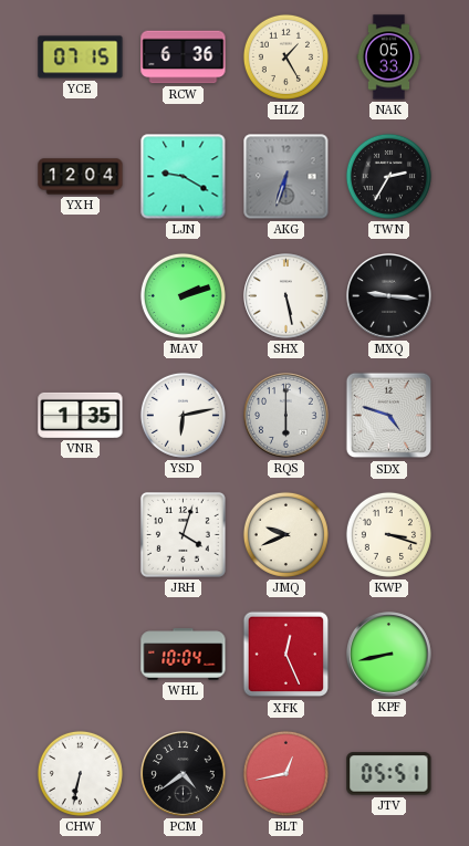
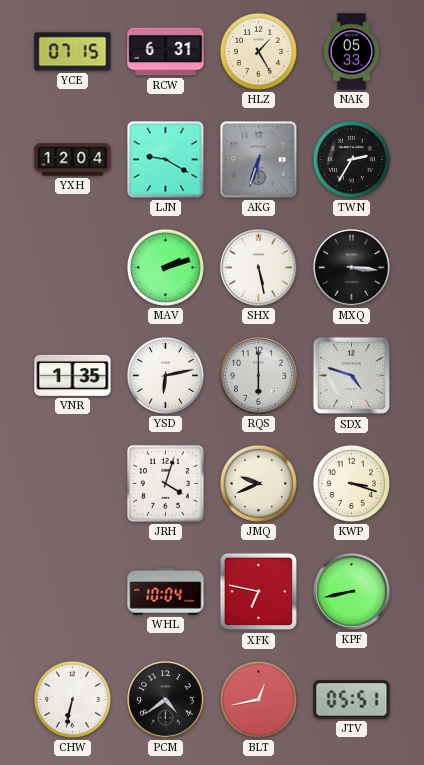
RCW: 6:36 -> 6:31
MXQ: 9:16 -> 3:16
XFK: 12:26 -> 6:47
